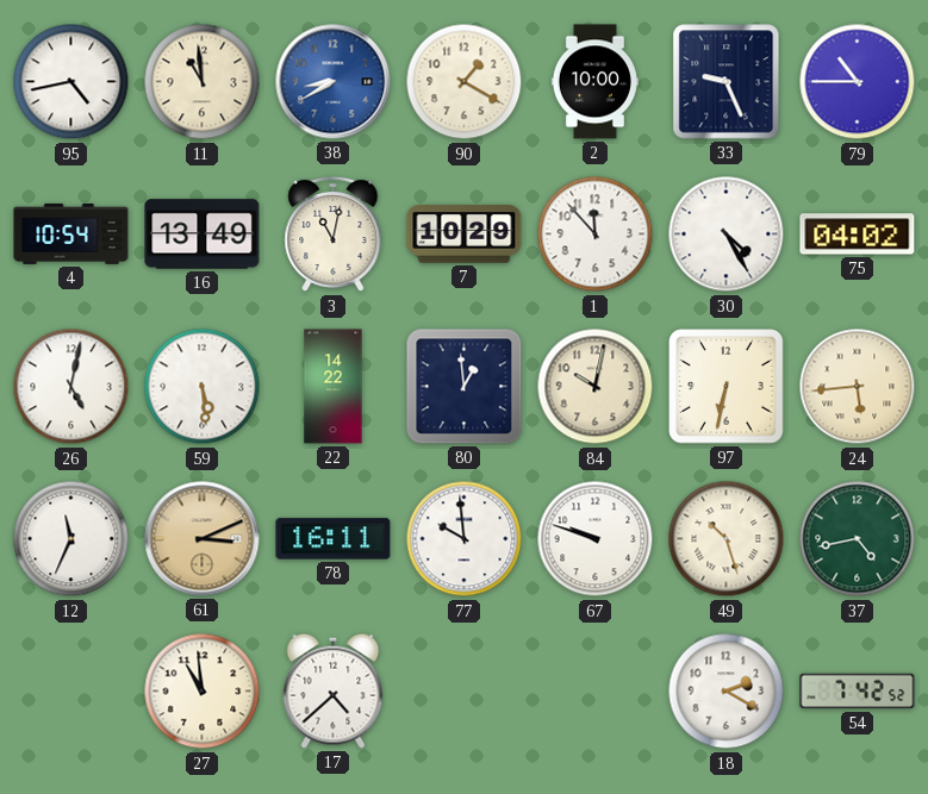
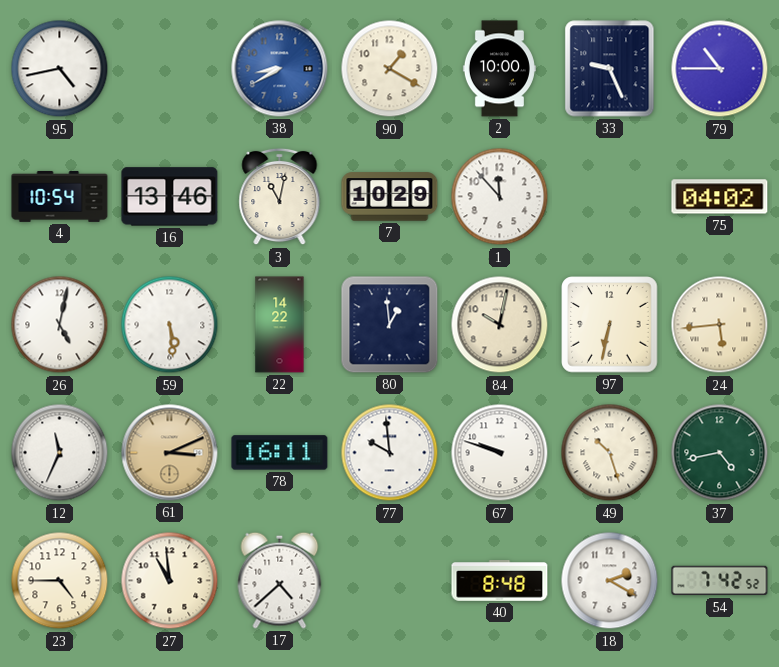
11: 10:59 -> none
16: 13:49 -> 13:46
30: 4:25 -> none
23: none -> 4:45
40: none -> 8:48
